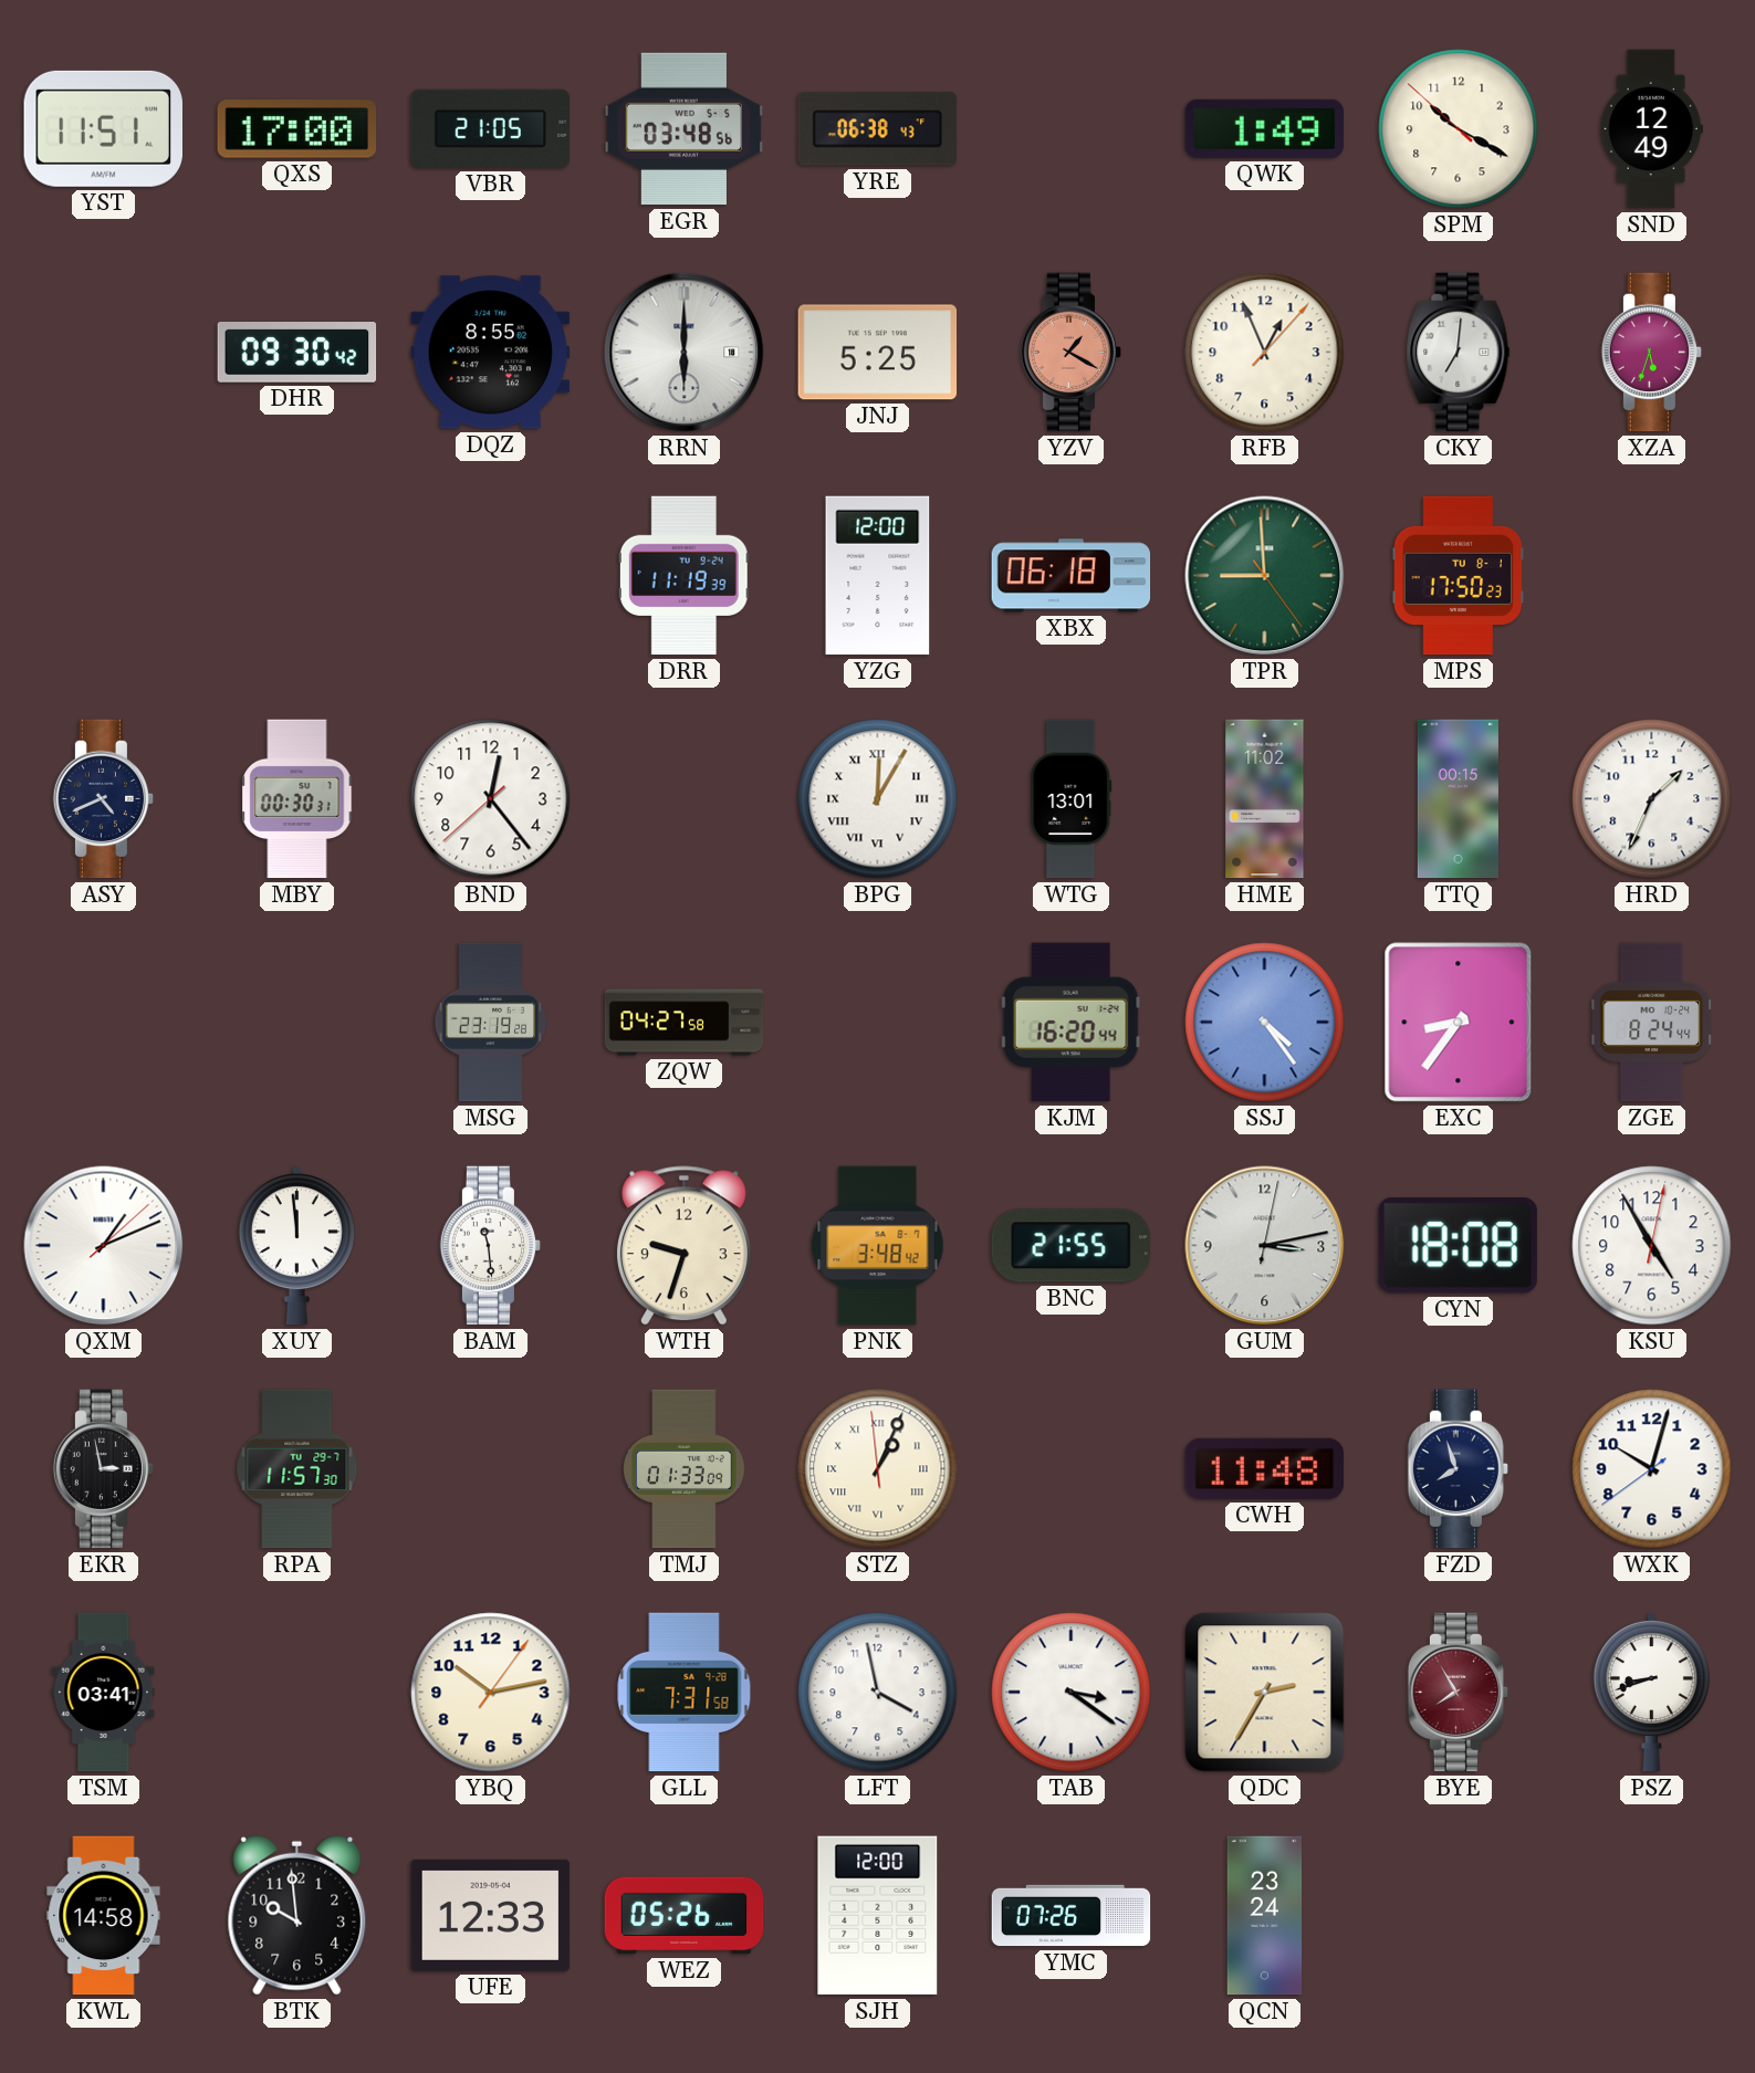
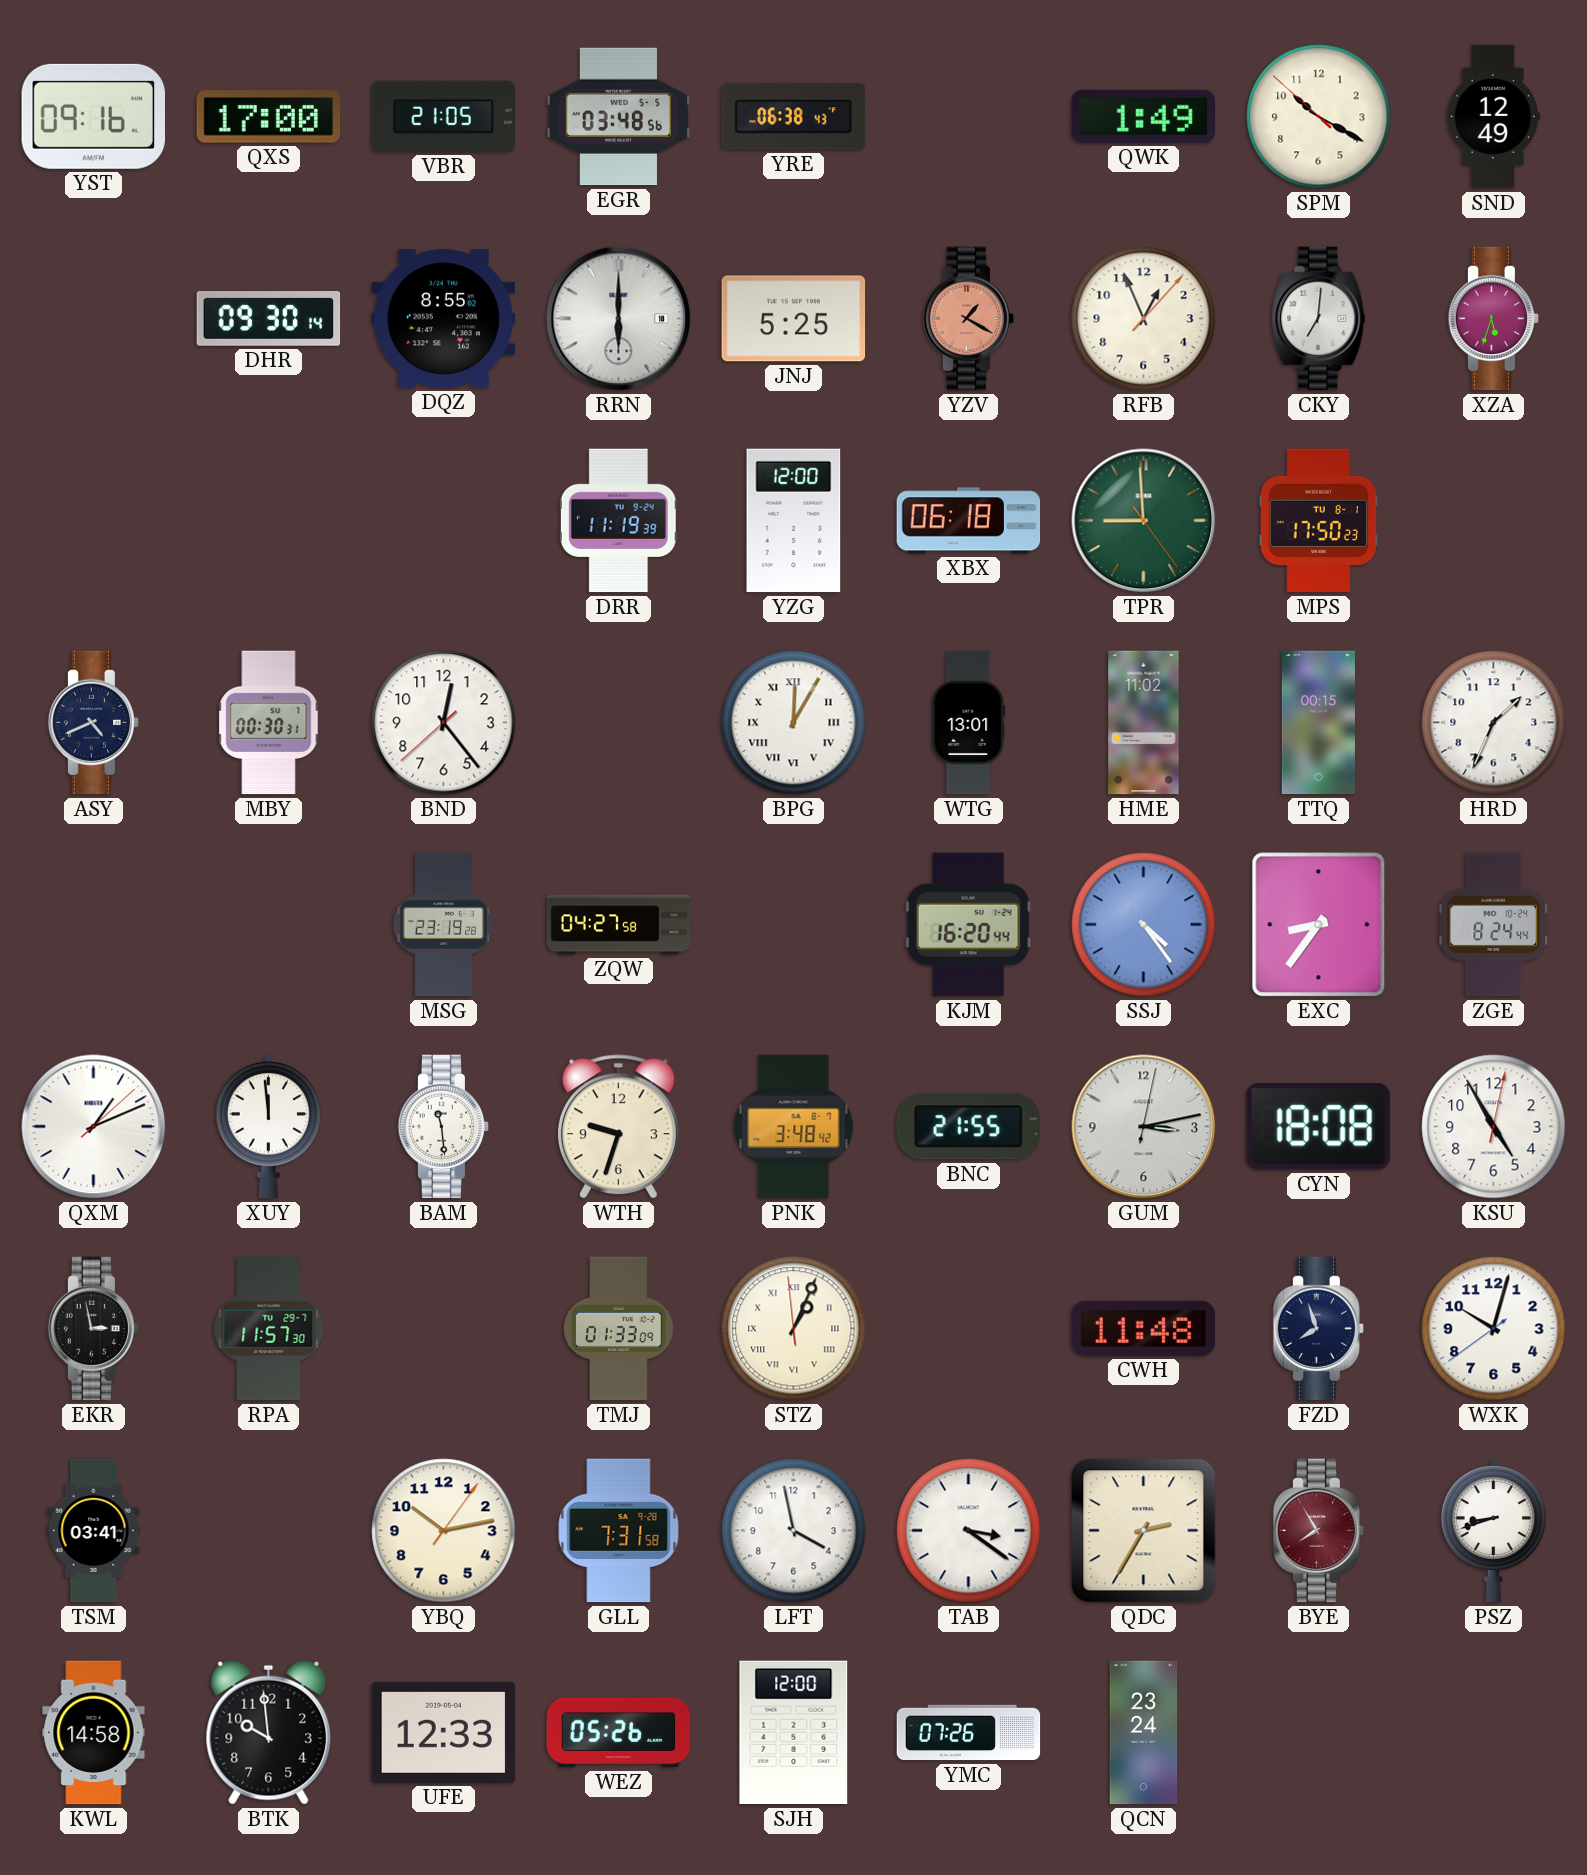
YST: 11:51 -> 09:16
DHR: 09:30:42 -> 09:30:14
